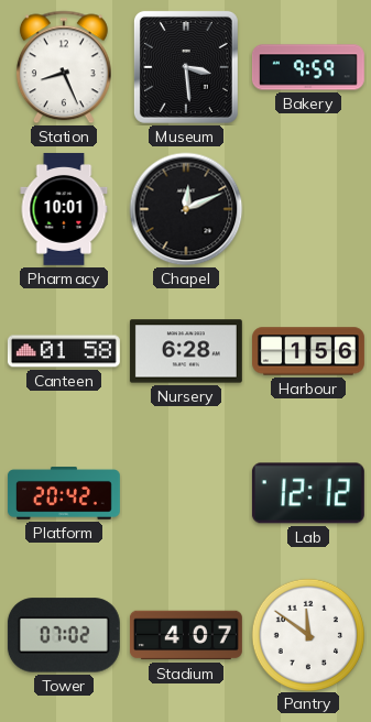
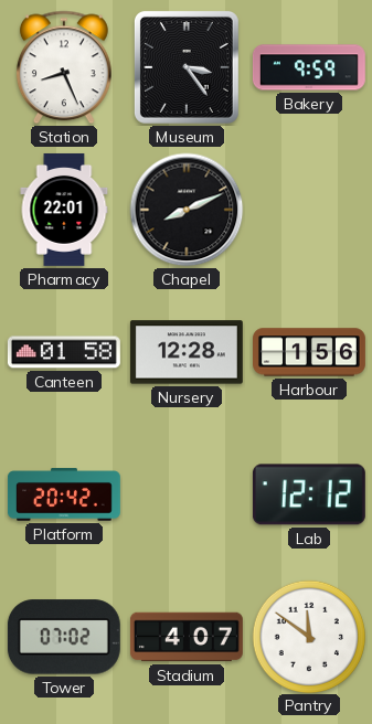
Museum: 3:29 -> 3:24
Pharmacy: 10:01 -> 22:01
Chapel: 12:11 -> 8:11
Nursery: 6:28 -> 12:28
